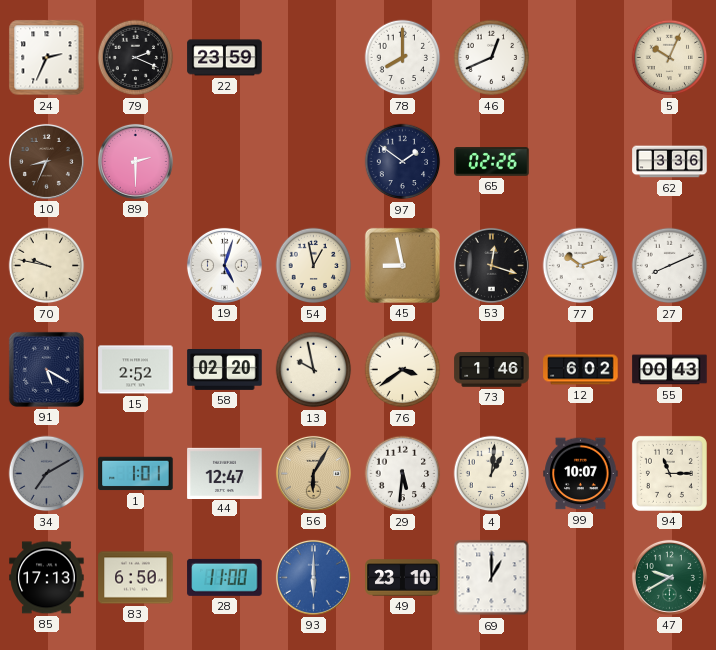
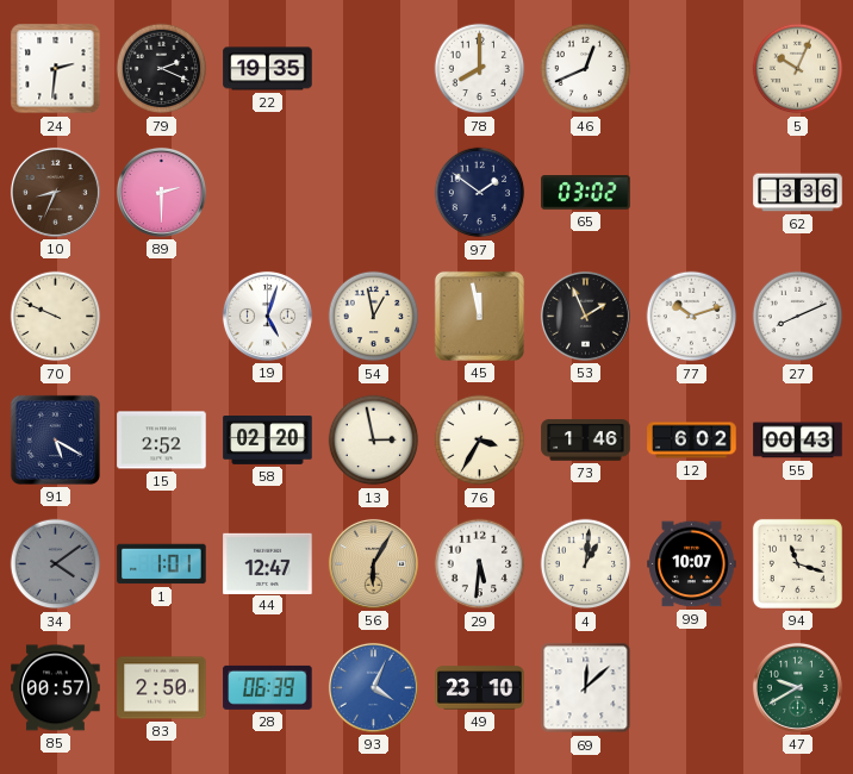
24: 2:34 -> 2:31
22: 23:59 -> 19:35
65: 02:26 -> 03:02
70: 9:47 -> 9:49
45: 8:58 -> 11:58
53: 12:18 -> 1:56
13: 9:58 -> 2:58
76: 3:39 -> 3:35
34: 7:10 -> 4:09
94: 11:15 -> 11:18
85: 17:13 -> 00:57
83: 6:50 -> 2:50
28: 11:00 -> 06:39
93: 6:00 -> 4:04
69: 1:00 -> 12:08
